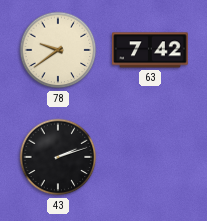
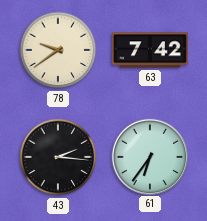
43: 2:12 -> 2:16
61: none -> 6:36
